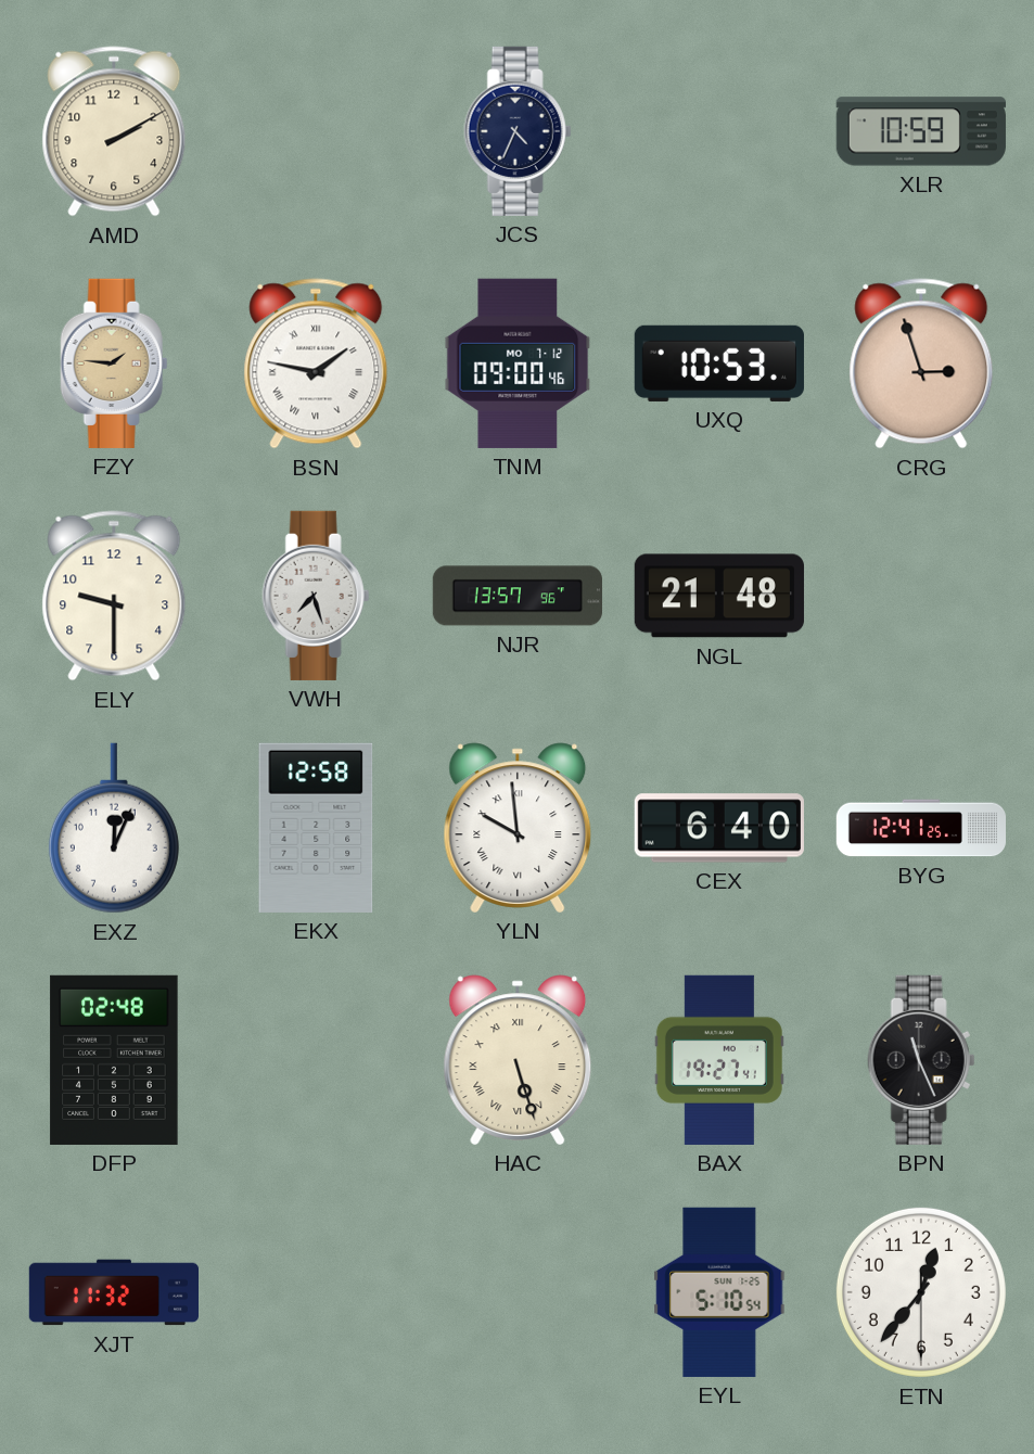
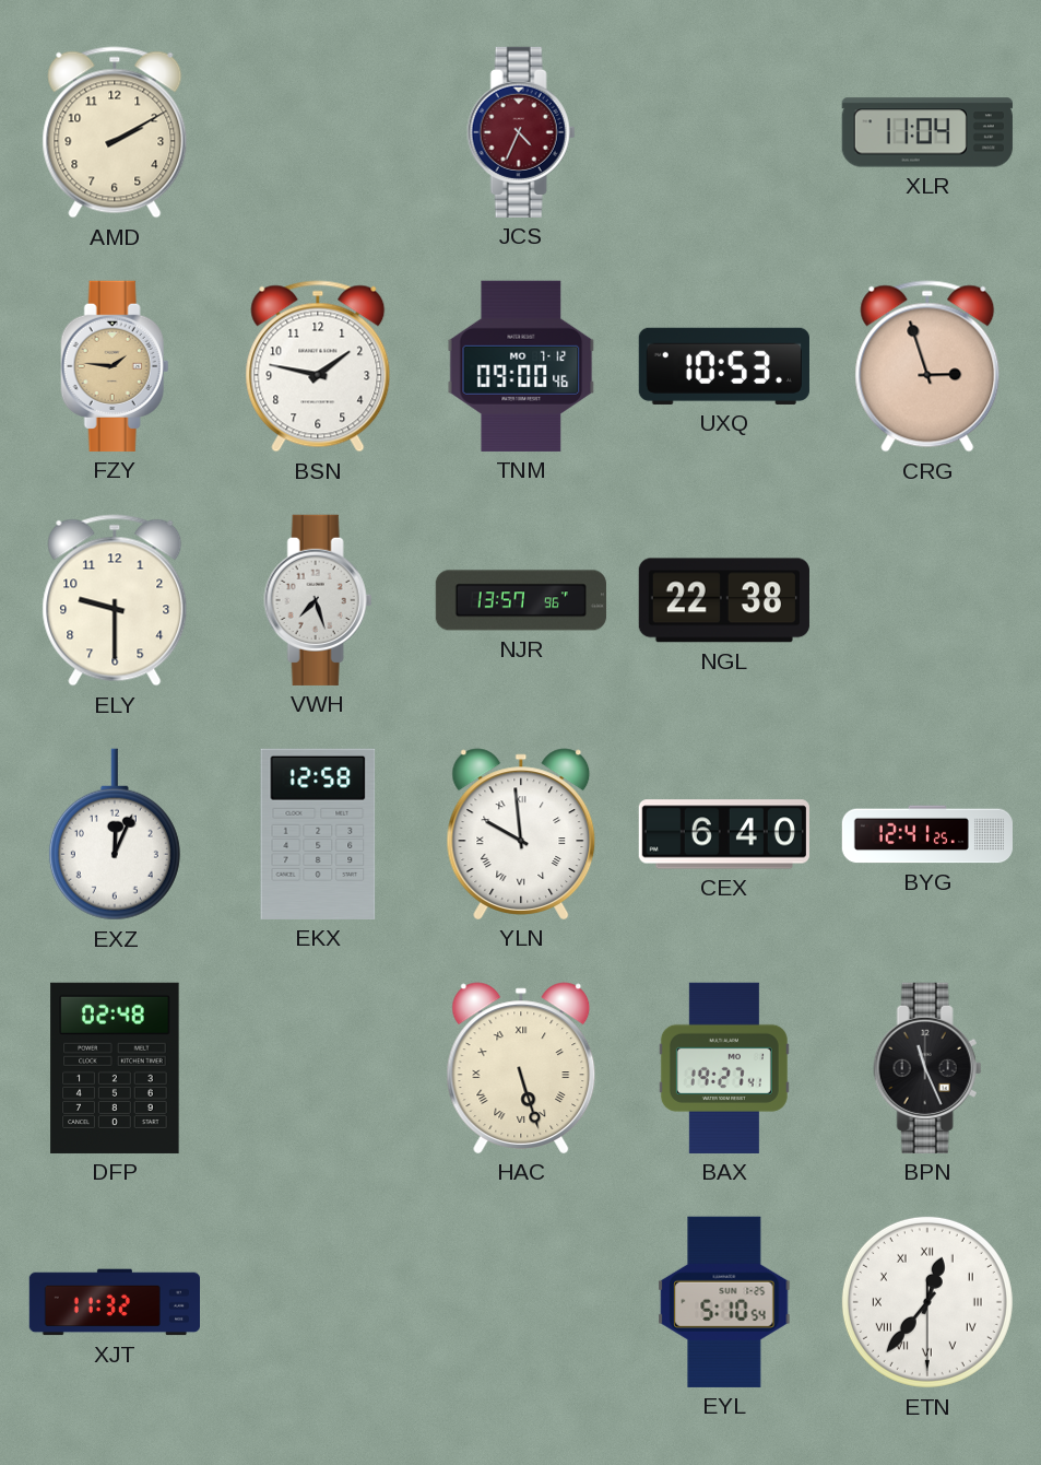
JCS dial: navy -> burgundy
XLR: 10:59 -> 11:04
BSN numerals: Roman -> Arabic
NGL: 21:48 -> 22:38
ETN numerals: Arabic -> Roman
